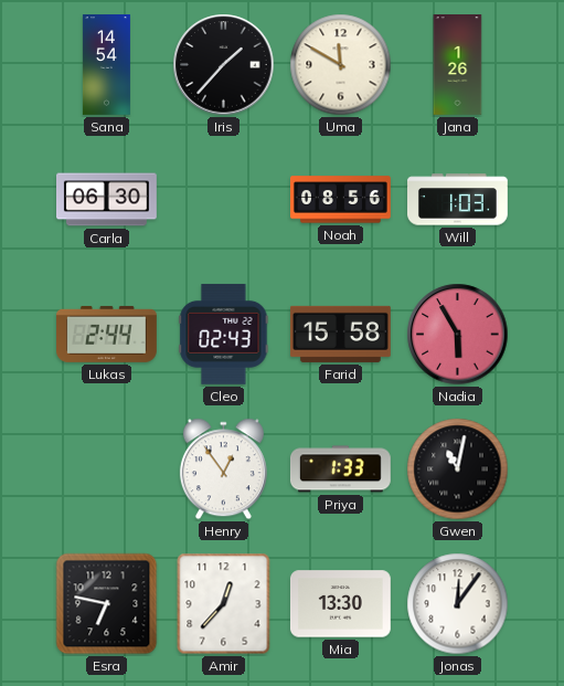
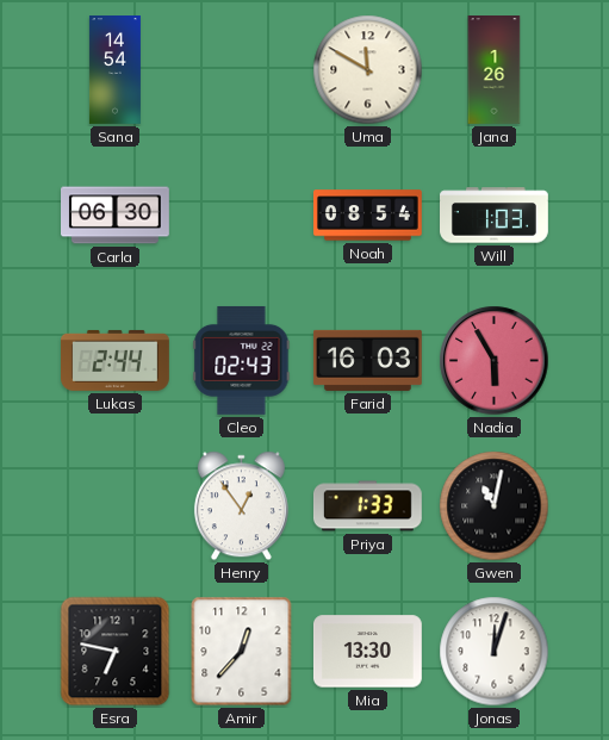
Iris: 1:37 -> none
Noah: 08:56 -> 08:54
Farid: 15:58 -> 16:03
Jonas: 12:06 -> 12:03
